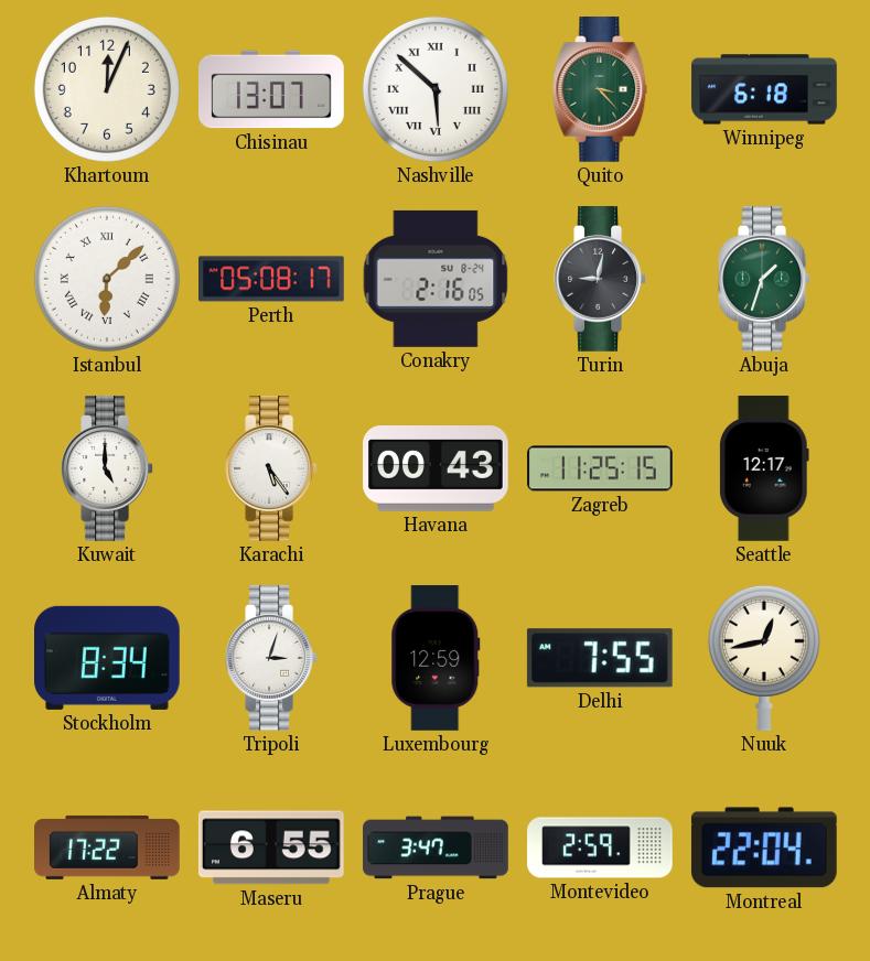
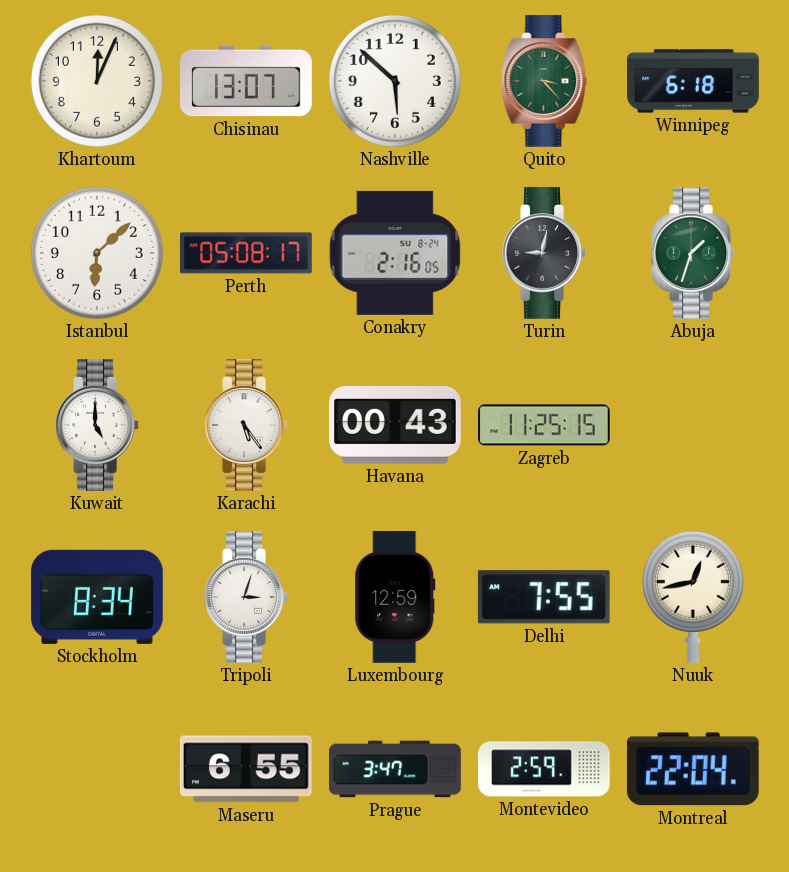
Nashville numerals: Roman -> Arabic
Istanbul numerals: Roman -> Arabic
Seattle: 12:17 -> none
Almaty: 17:22 -> none
